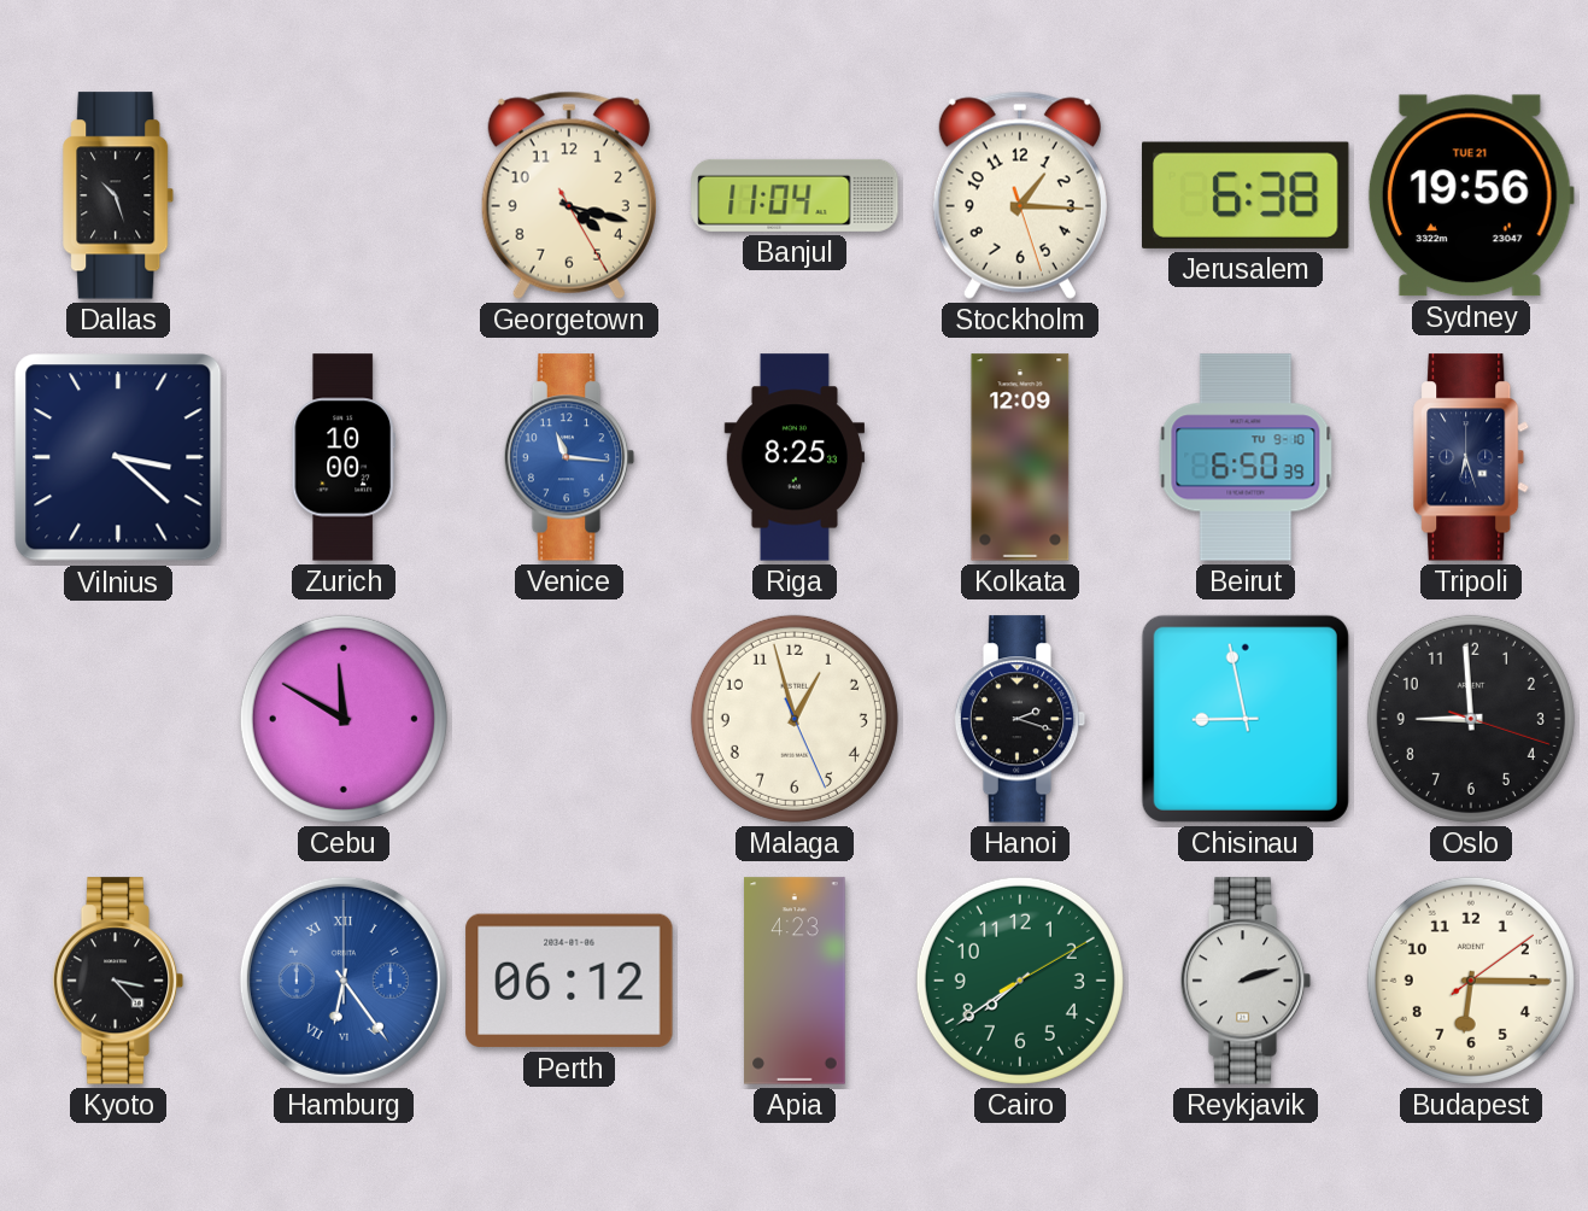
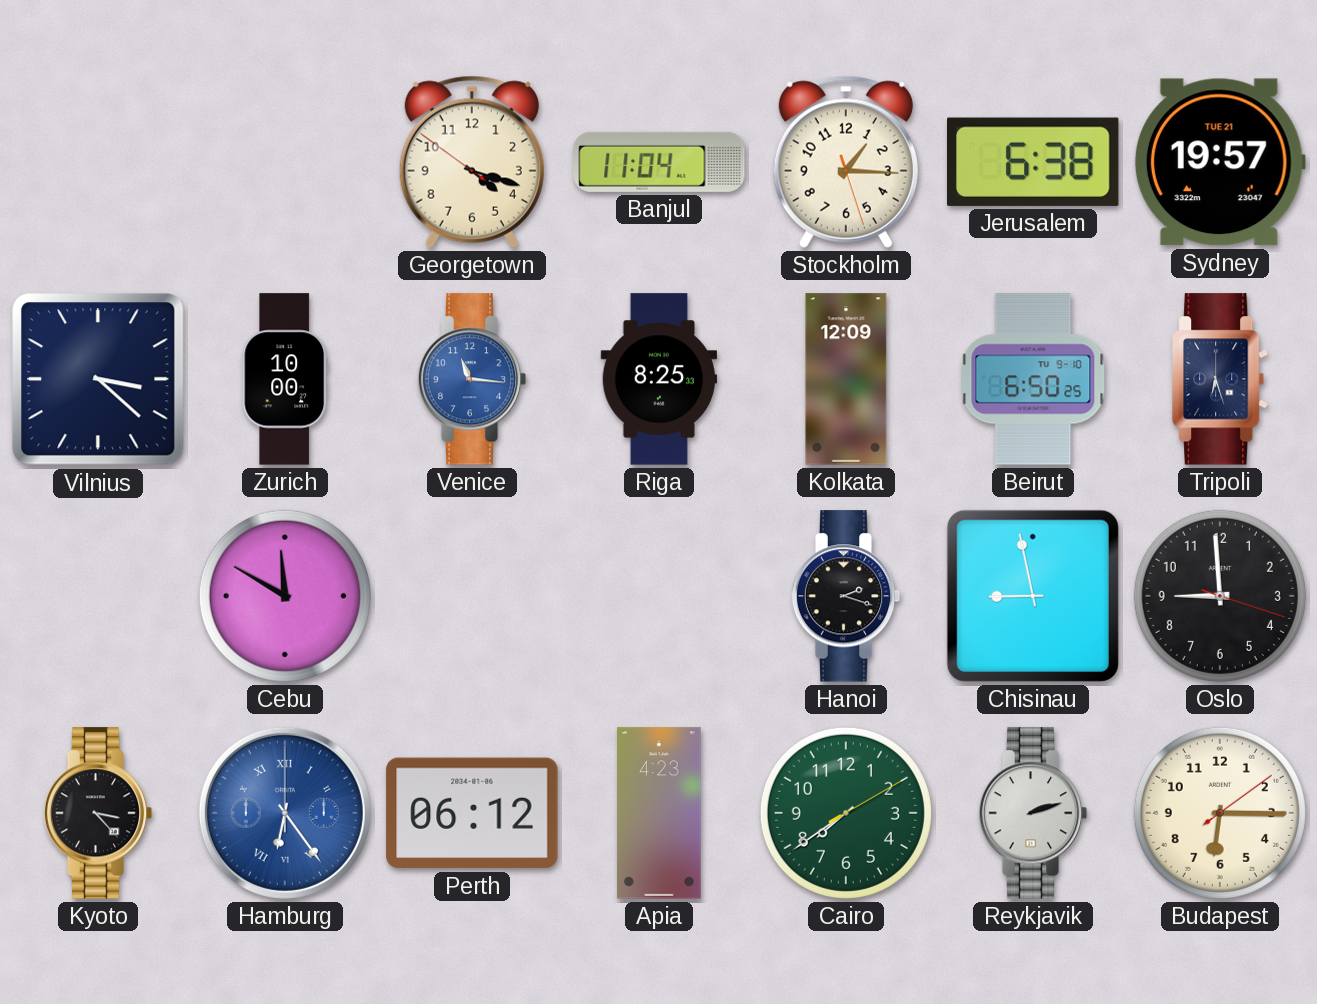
Dallas: 10:27 -> none
Georgetown: 4:17:25 -> 4:17:51
Sydney: 19:56 -> 19:57
Beirut: 6:50:39 -> 6:50:25
Malaga: 12:57 -> none
